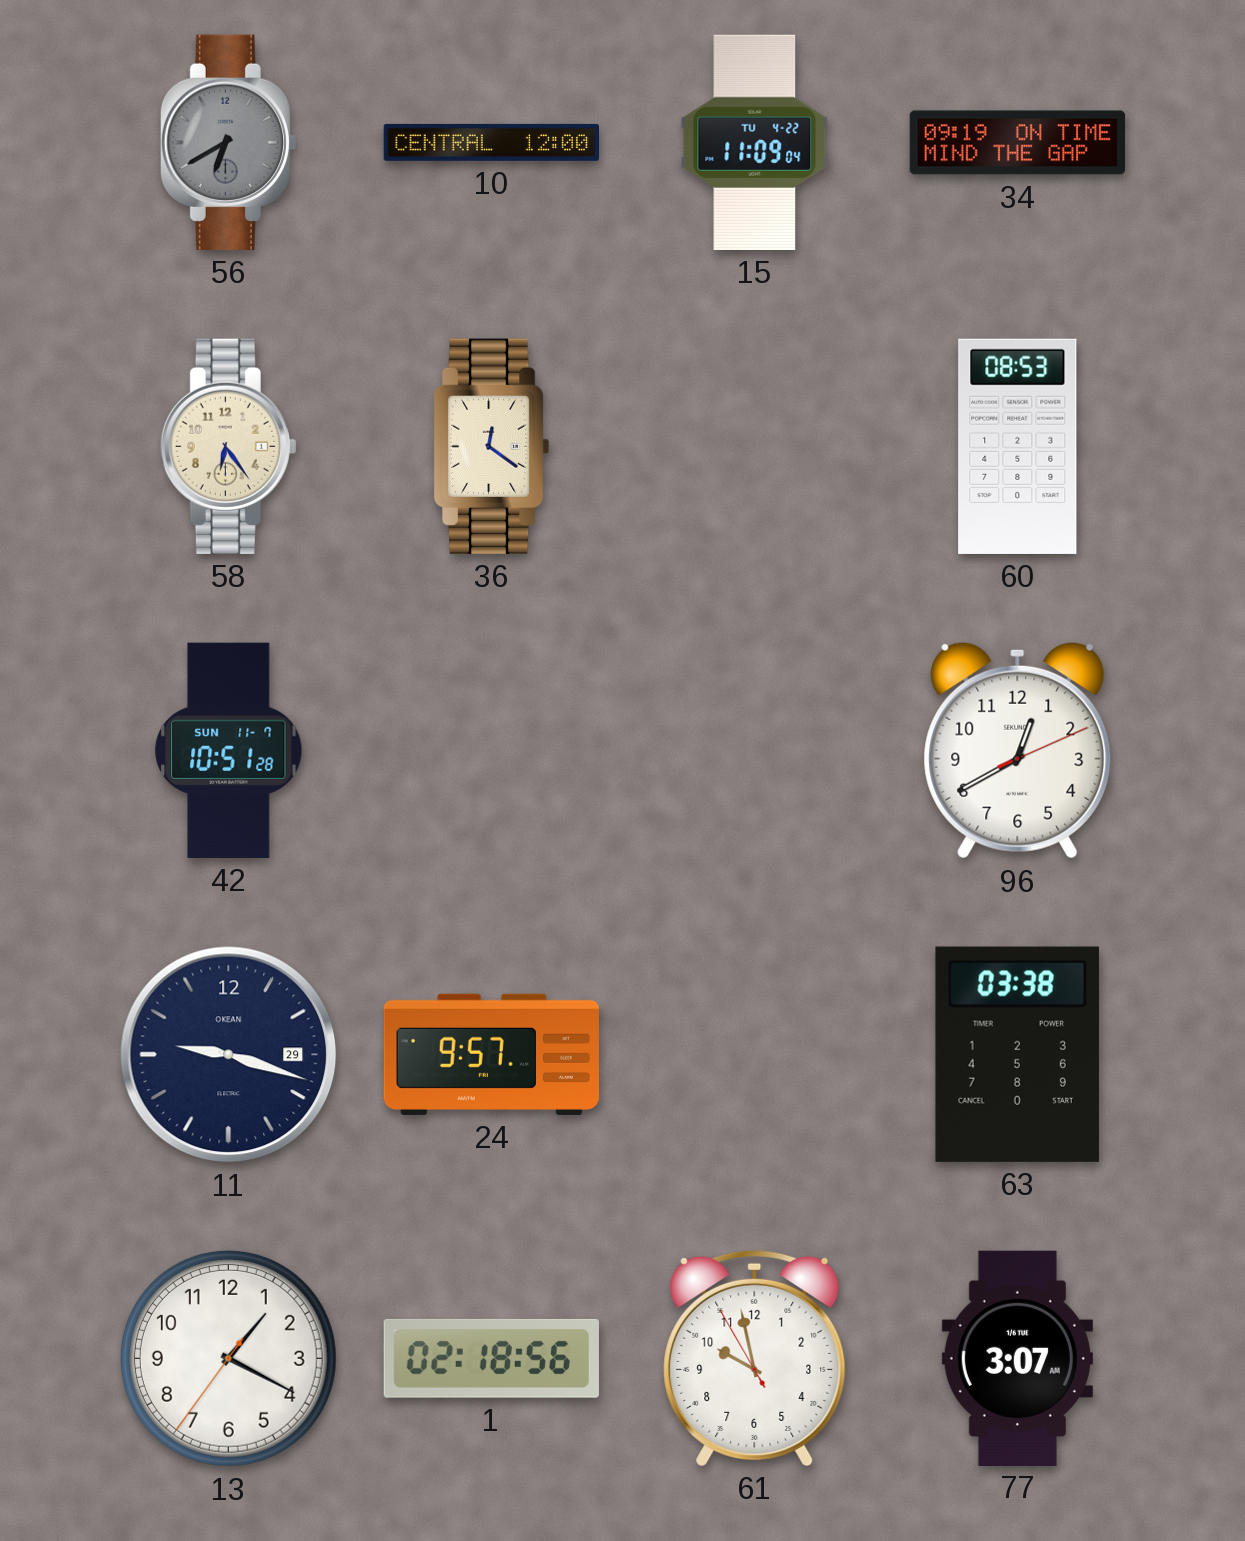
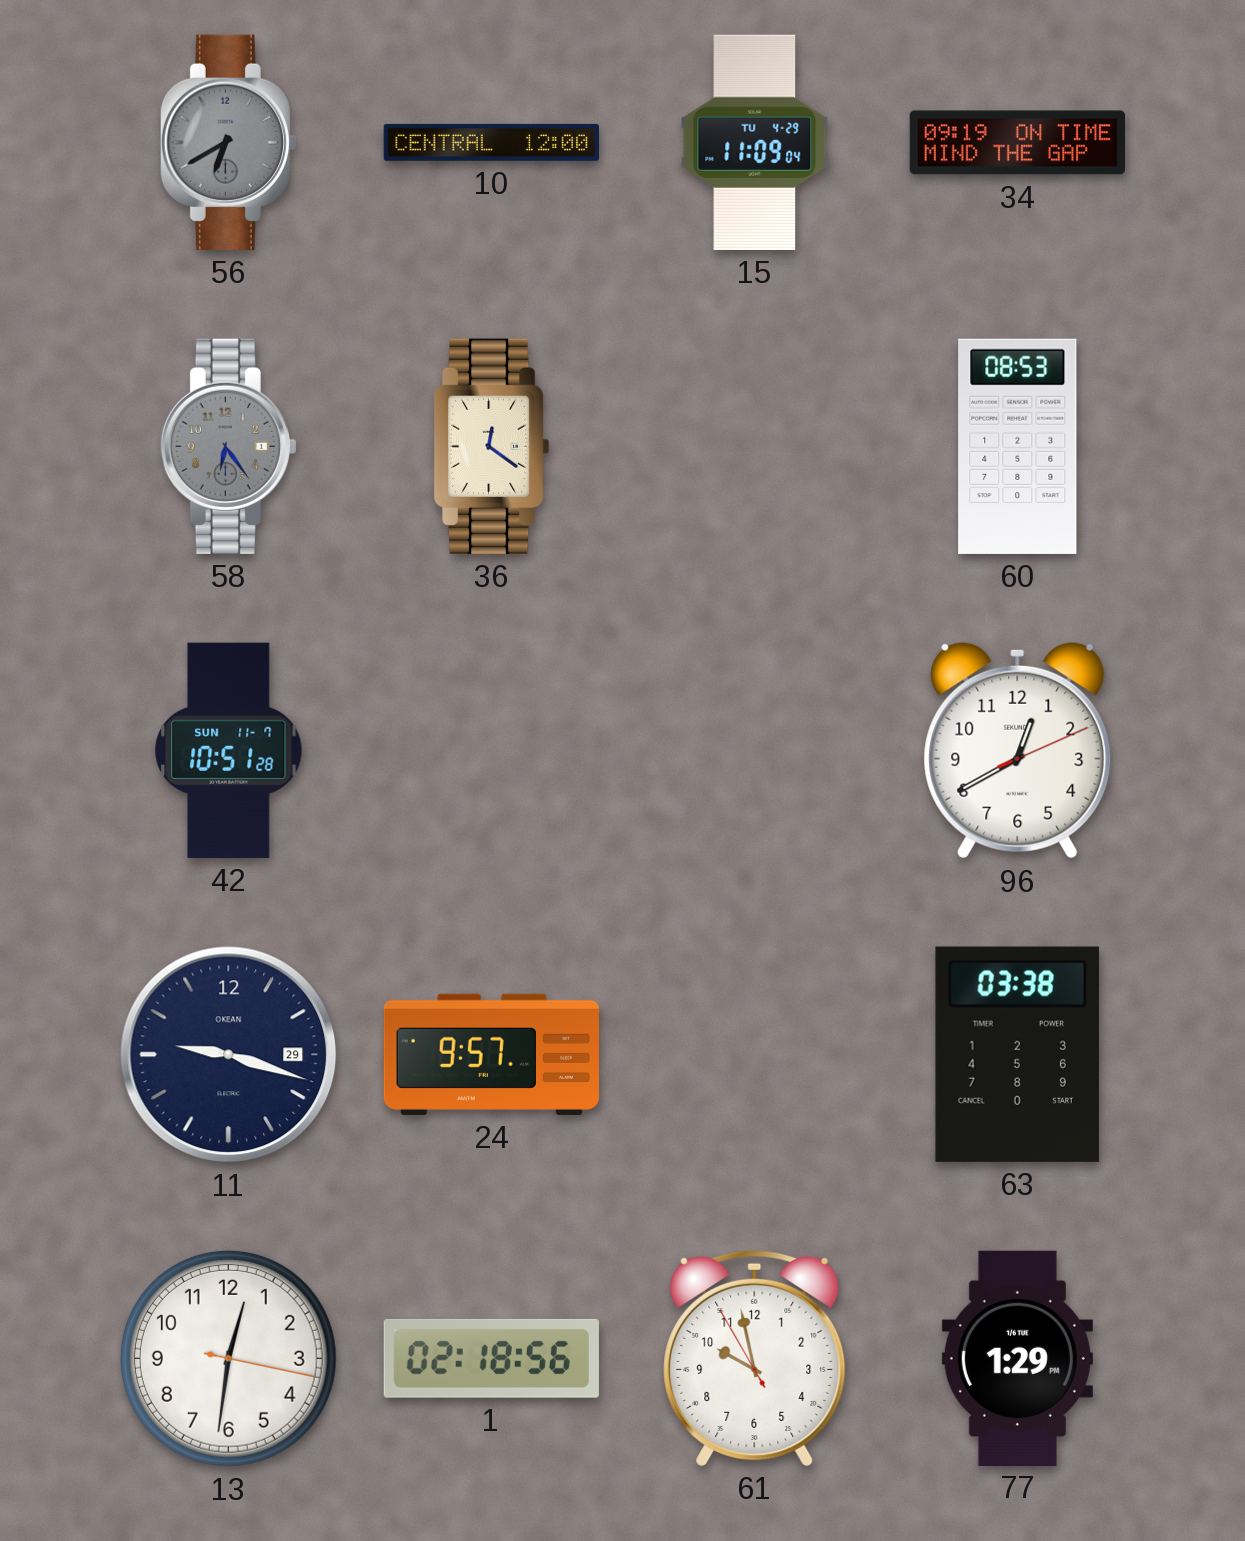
15 date: TU 4-22 -> TU 4-29
58 dial: cream -> grey
13: 1:19 -> 12:31
77: 3:07 -> 1:29
